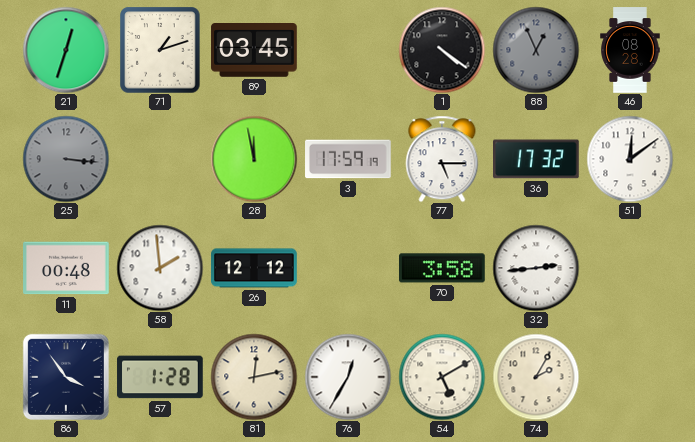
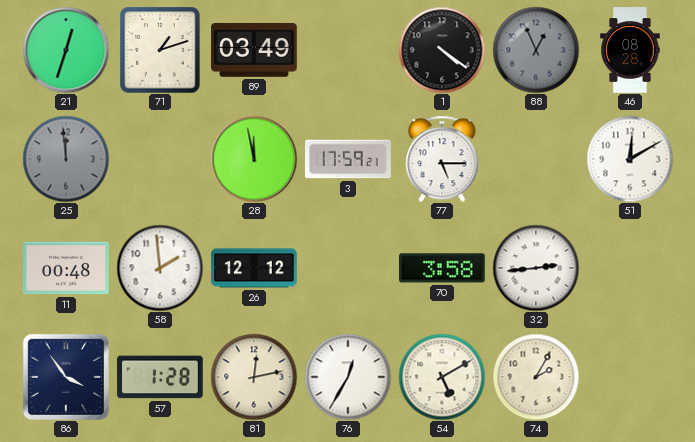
89: 03:45 -> 03:49
25: 3:16 -> 11:59
3: 17:59:19 -> 17:59:21
36: 17:32 -> none
51: 12:09 -> 12:10
